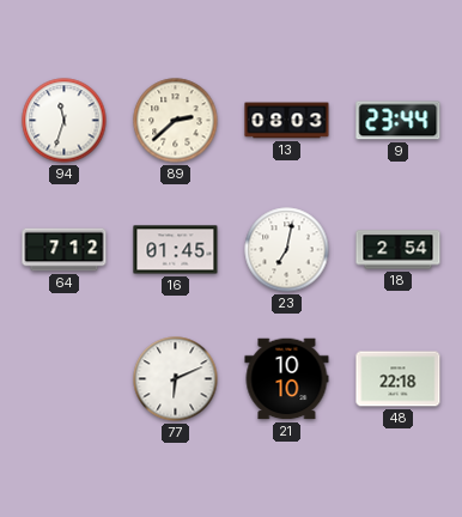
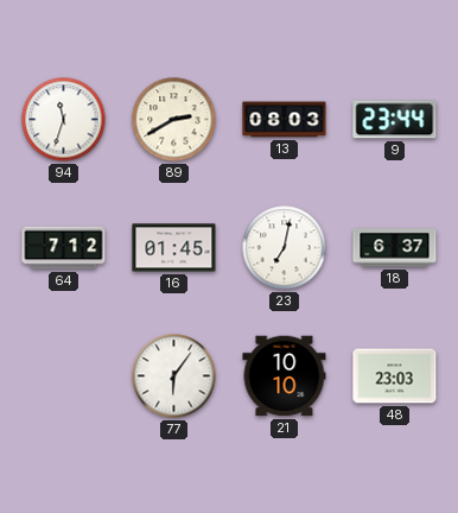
89: 2:38 -> 2:40
18: 2:54 -> 6:37
77: 6:11 -> 6:06
48: 22:18 -> 23:03
